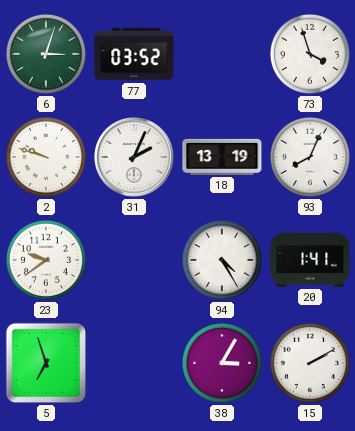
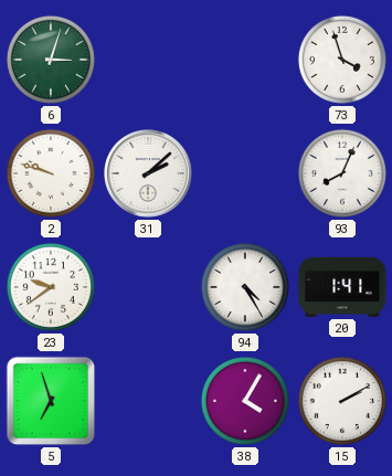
77: 03:52 -> none
31: 2:04 -> 2:08
18: 13:19 -> none
38: 3:05 -> 4:05
